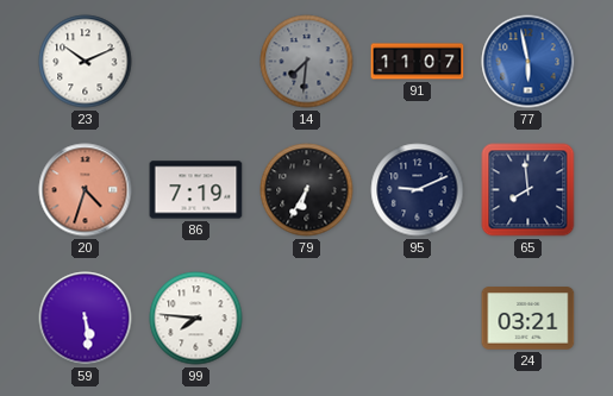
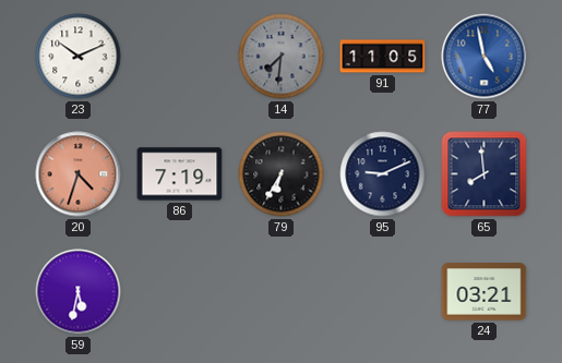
91: 11:07 -> 11:05
77: 5:58 -> 4:58
59: 5:29 -> 5:32
99: 7:46 -> none
